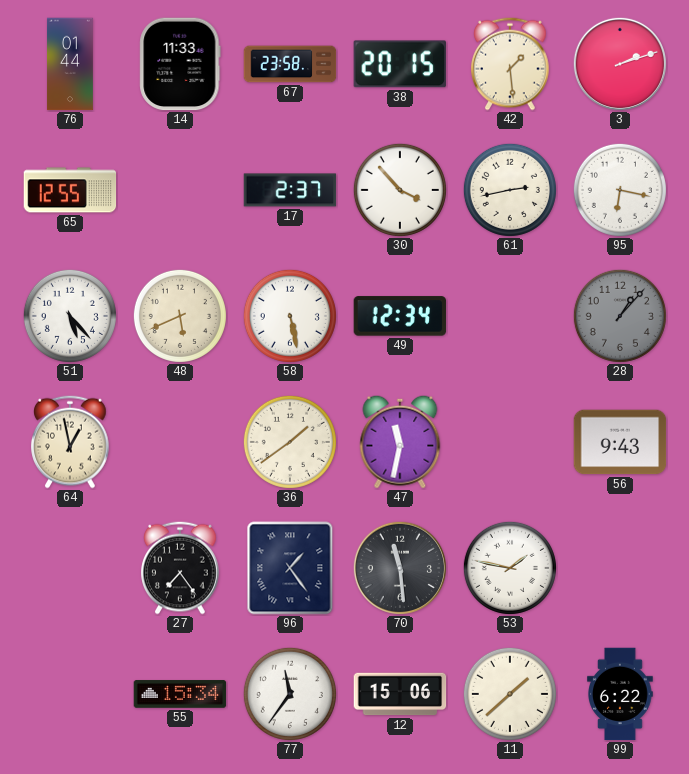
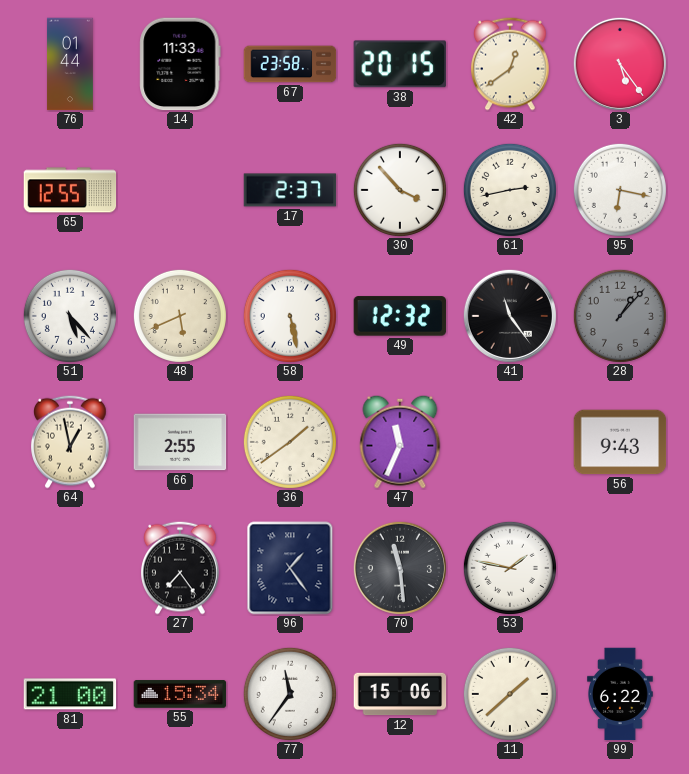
42: 1:29 -> 12:39
3: 2:12 -> 5:24
49: 12:34 -> 12:32
41: none -> 11:24
66: none -> 2:55
47: 11:32 -> 11:34
81: none -> 21:00
